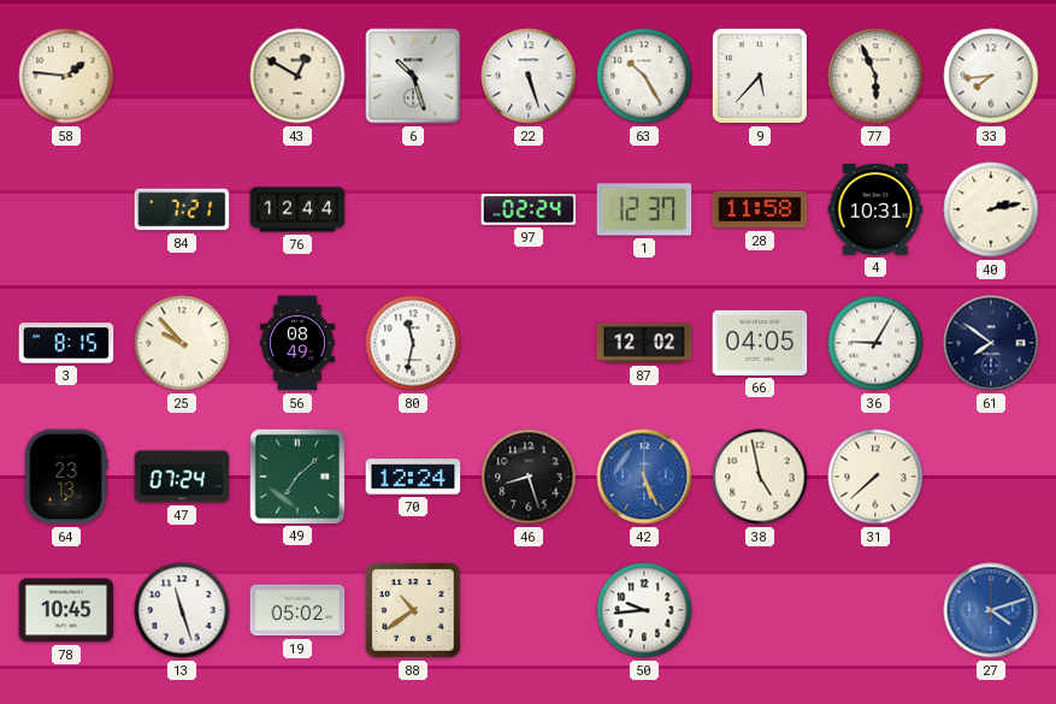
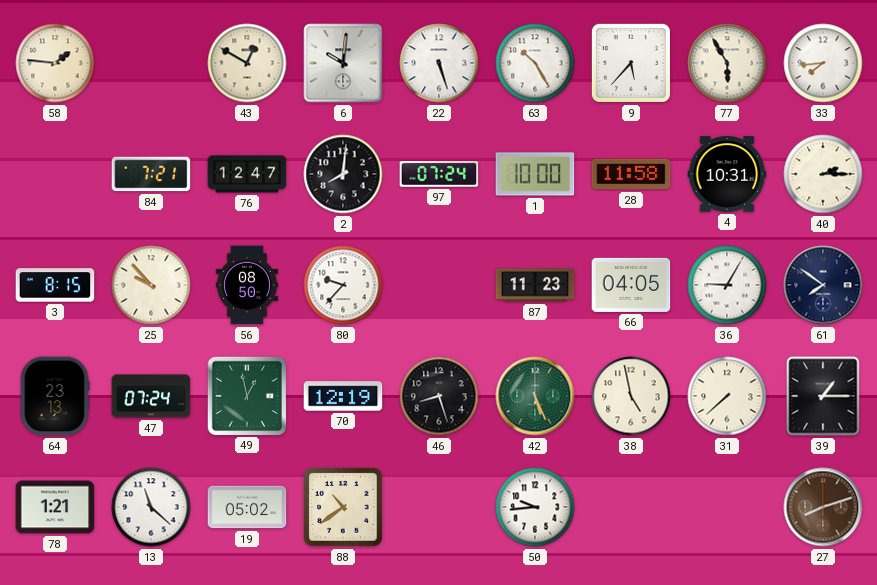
6: 10:27 -> 10:01
77: 5:56 -> 5:55
76: 12:44 -> 12:47
2: none -> 8:01
97: 02:24 -> 07:24
1: 12:37 -> 10:00
40: 2:13 -> 2:15
56: 08:49 -> 08:50
80: 11:32 -> 9:37
87: 12:02 -> 11:23
49: 7:08 -> 12:58
70: 12:24 -> 12:19
42 dial: blue -> green
39: none -> 1:15
78: 10:45 -> 1:21
13: 11:27 -> 11:22
27: 4:12 -> 8:12
27 dial: blue -> brown
